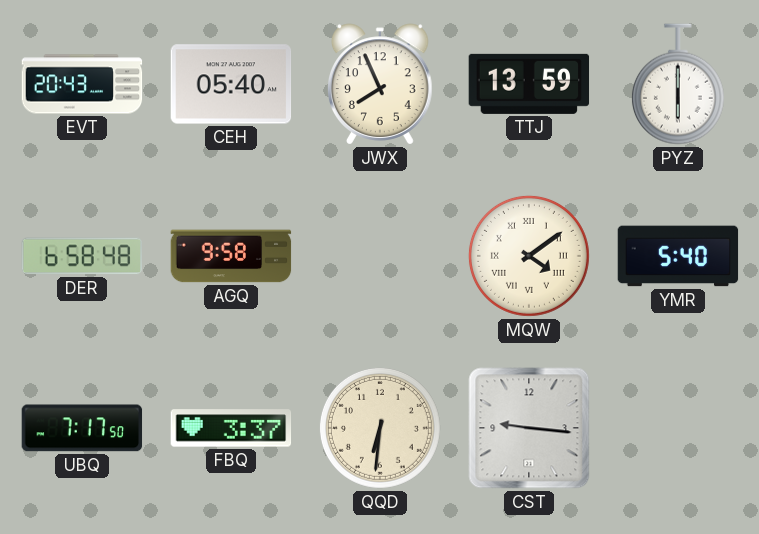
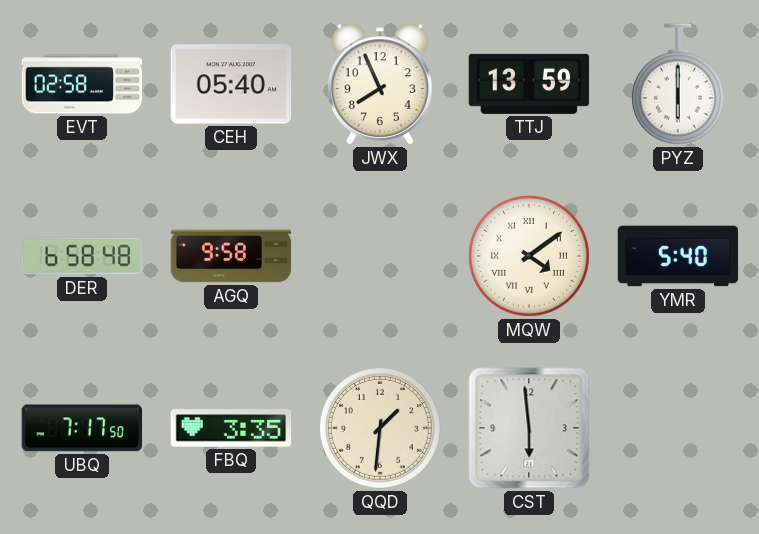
EVT: 20:43 -> 02:58
FBQ: 3:37 -> 3:35
QQD: 6:31 -> 1:31
CST: 9:16 -> 5:59
